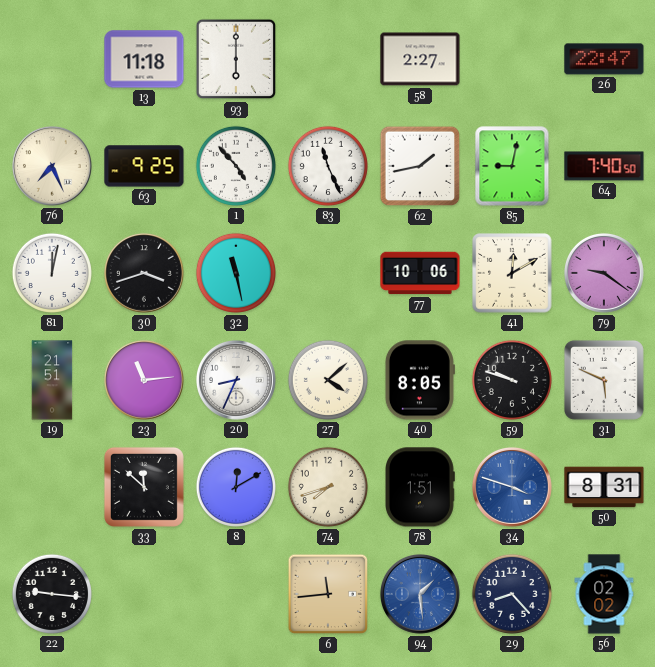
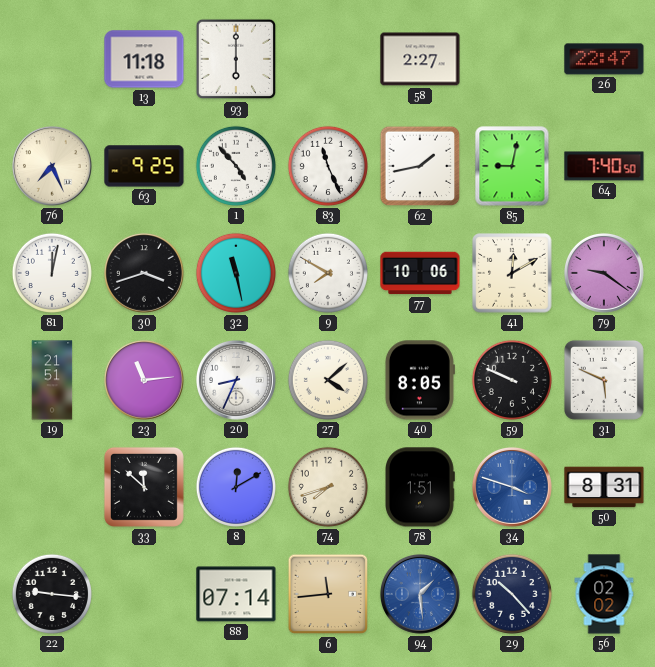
9: none -> 7:50
59: 9:48 -> 9:49
88: none -> 07:14
29: 8:23 -> 10:23
